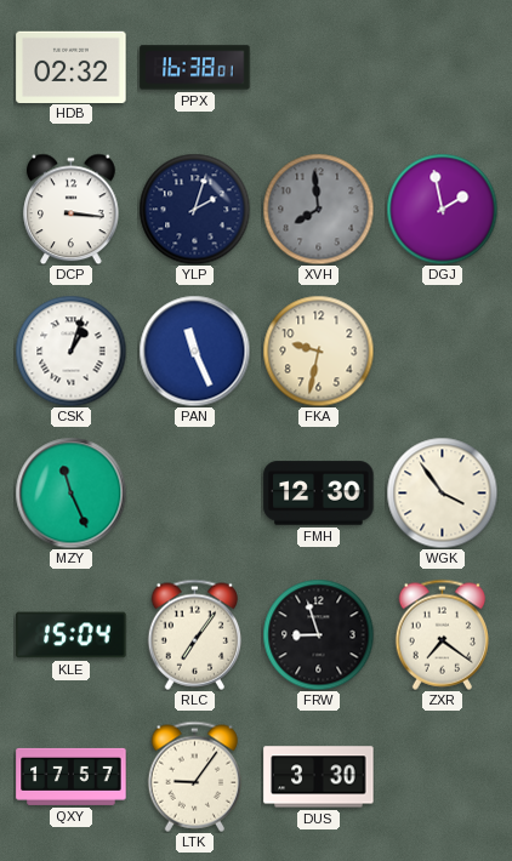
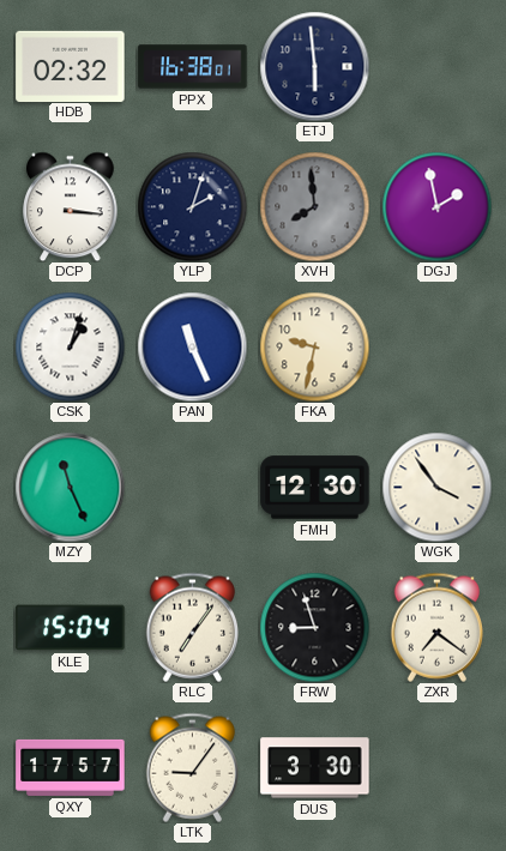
ETJ: none -> 5:59
